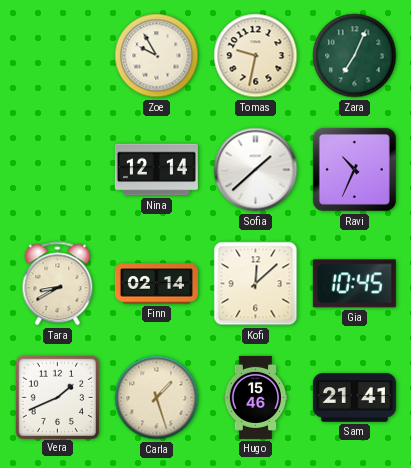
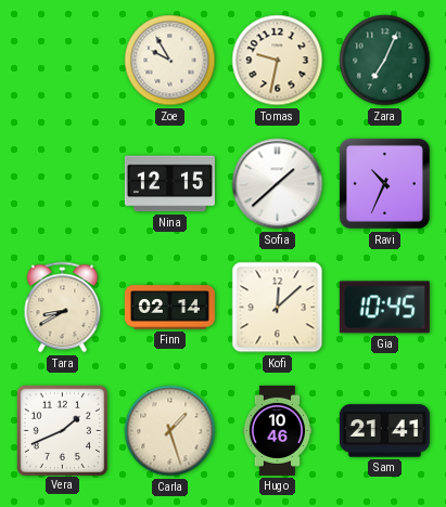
Nina: 12:14 -> 12:15
Hugo: 15:46 -> 10:46
